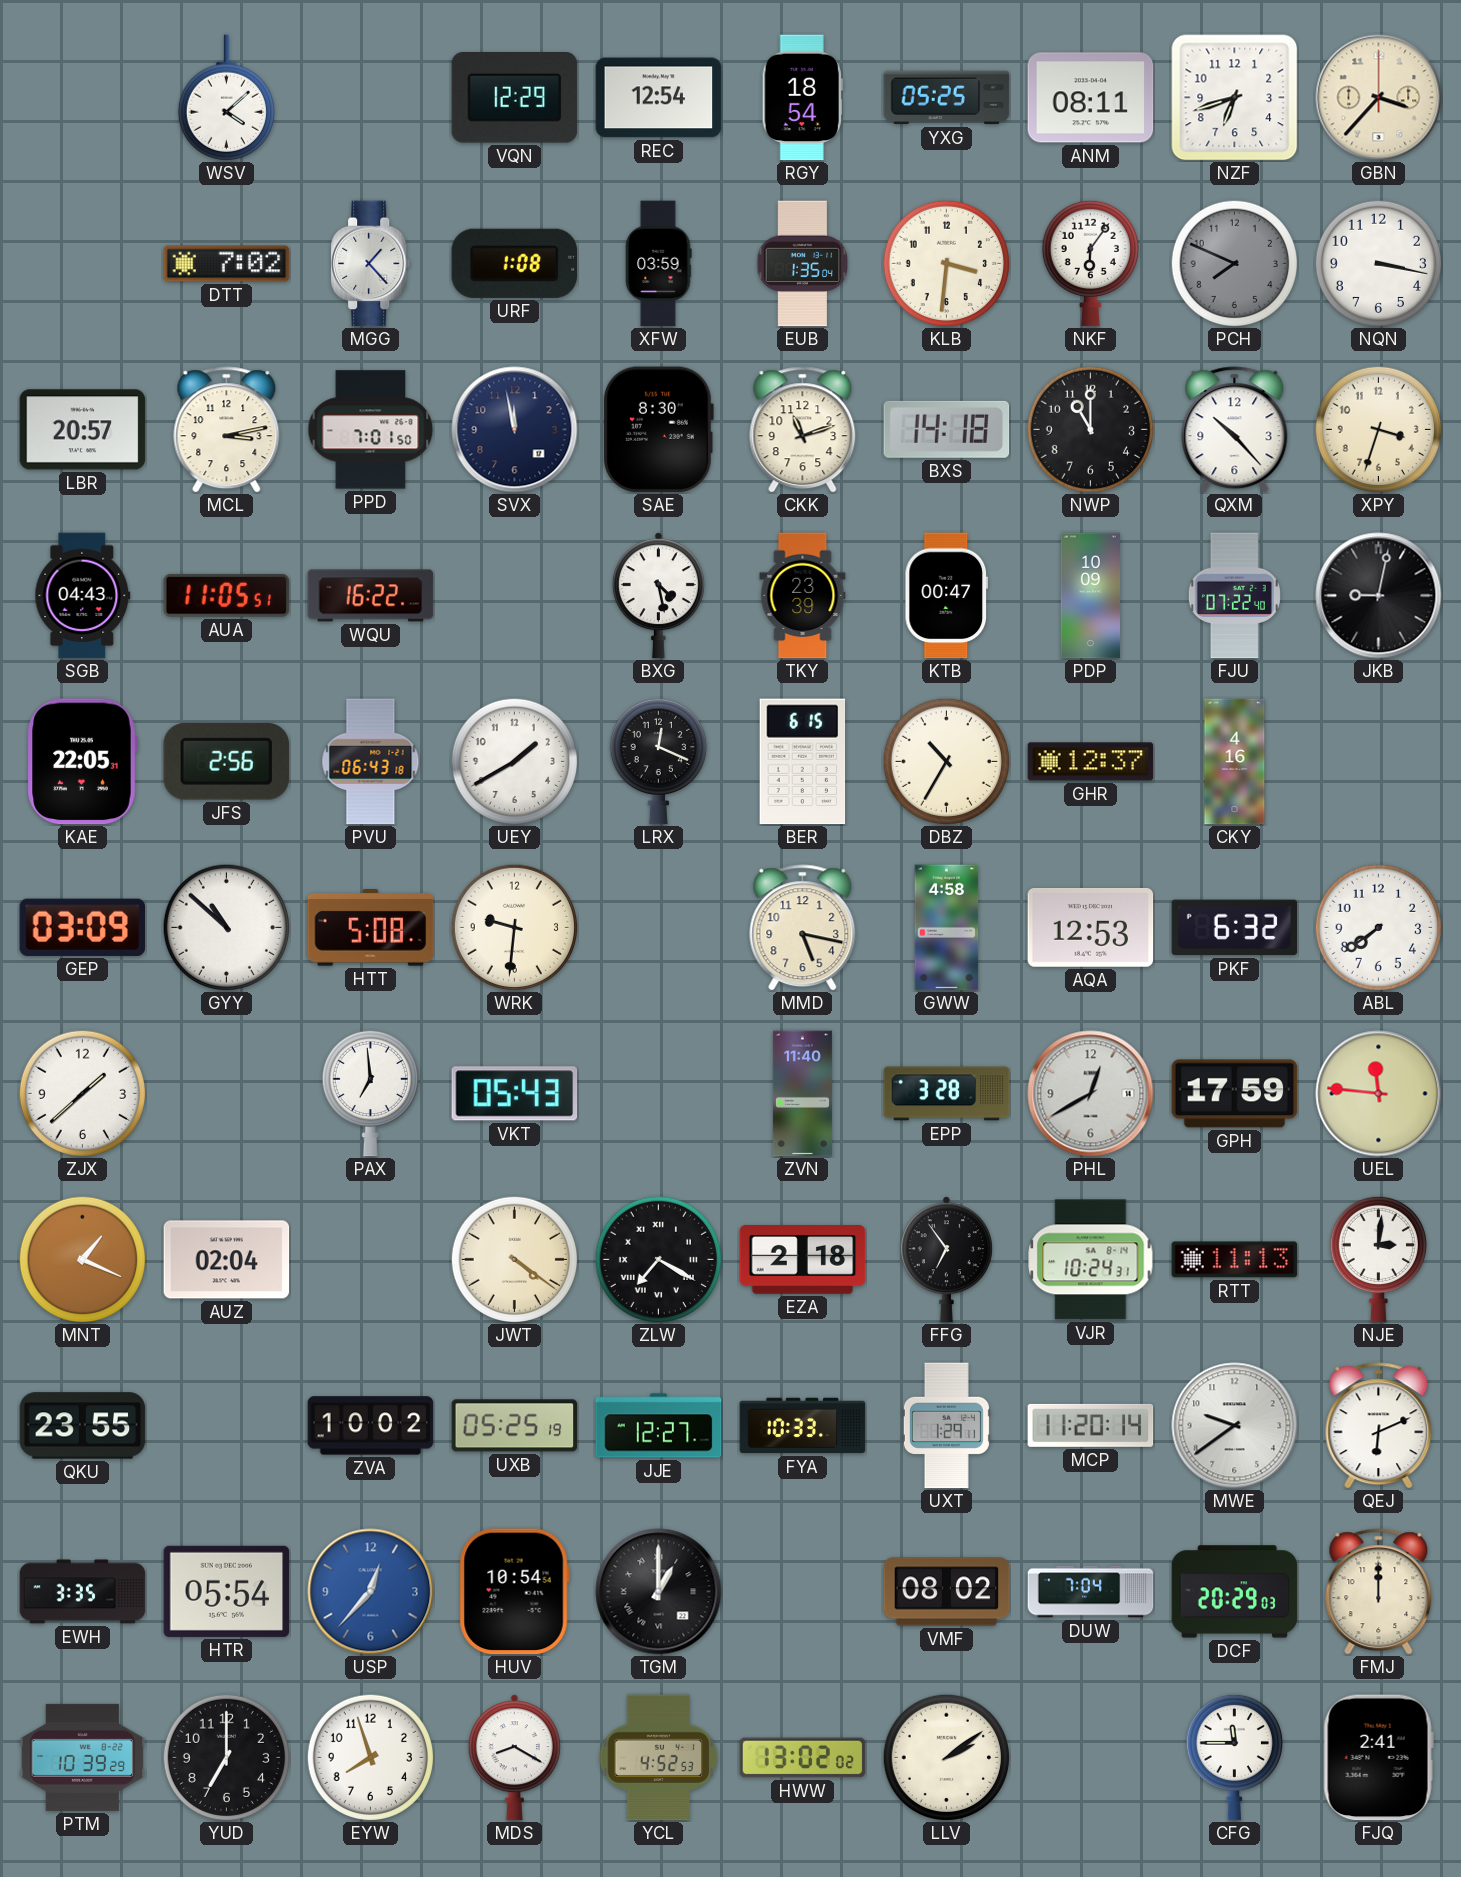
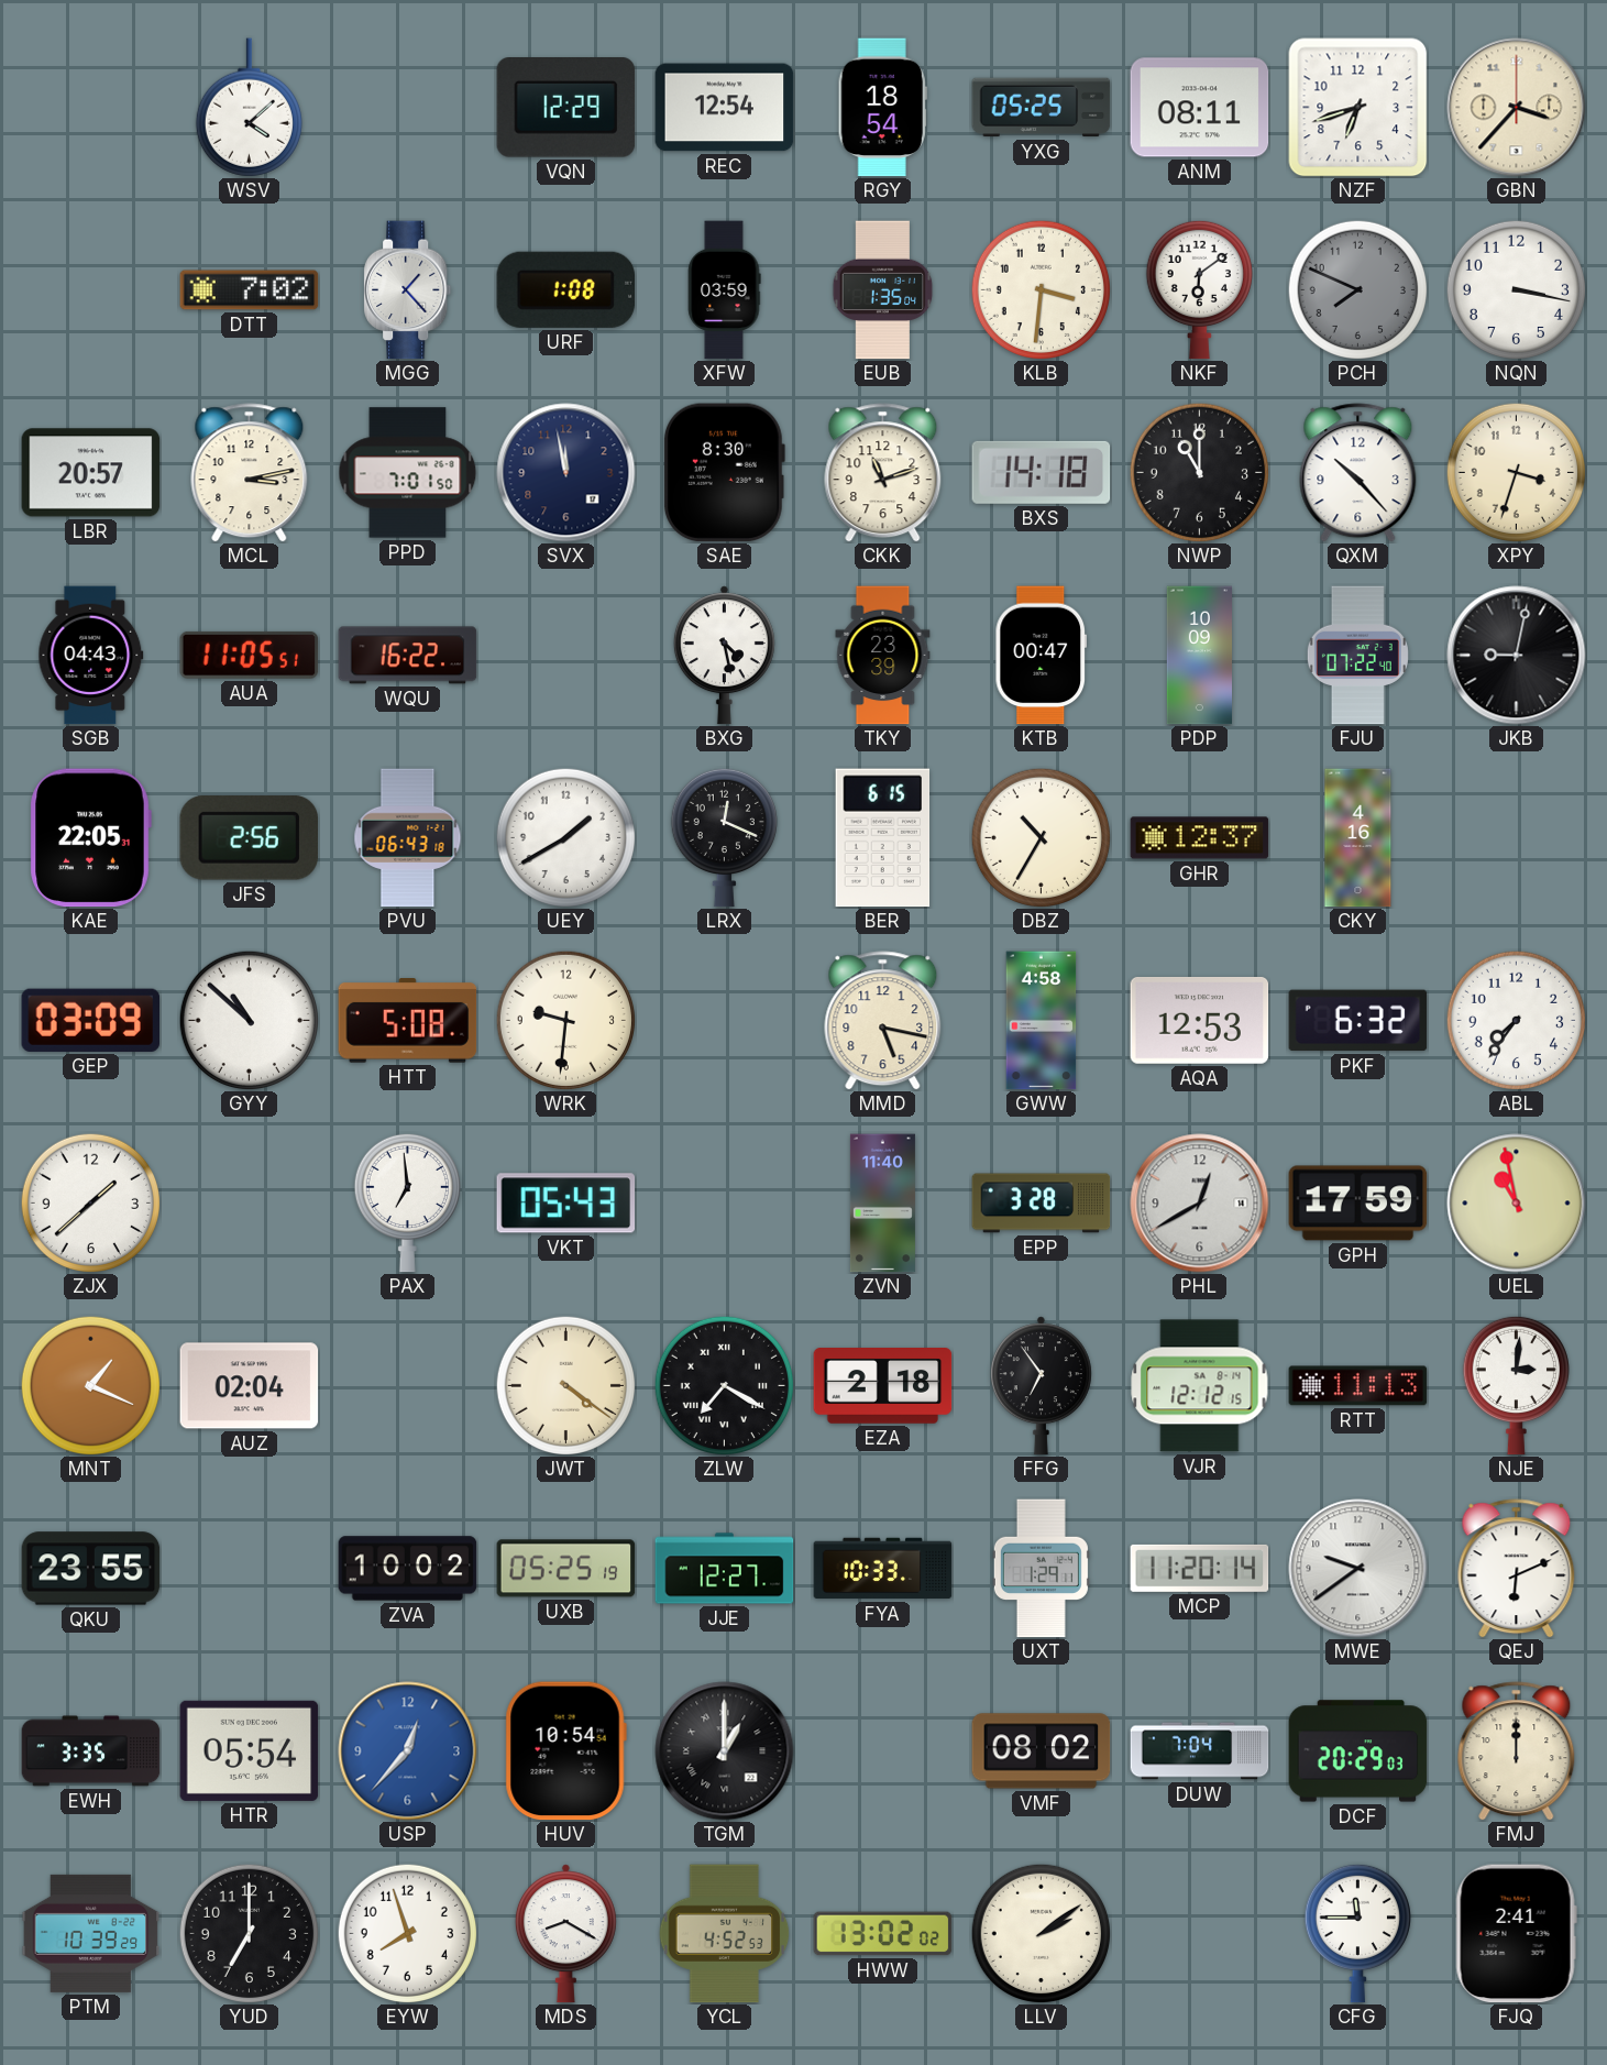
NKF: 6:06 -> 6:09
ABL: 7:39 -> 7:36
UEL: 11:46 -> 10:58
VJR: 10:24 -> 12:12
